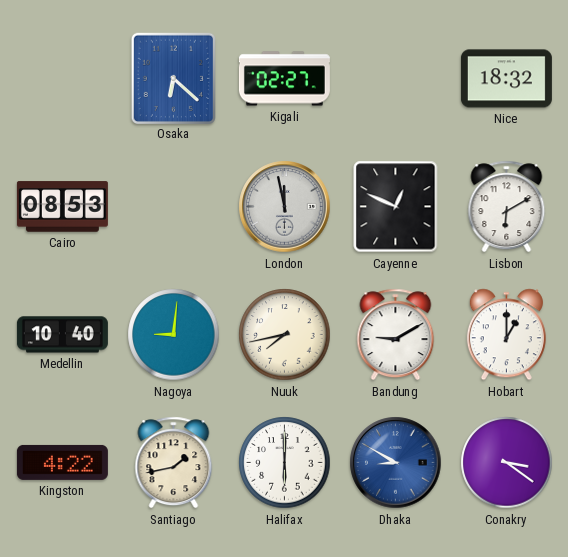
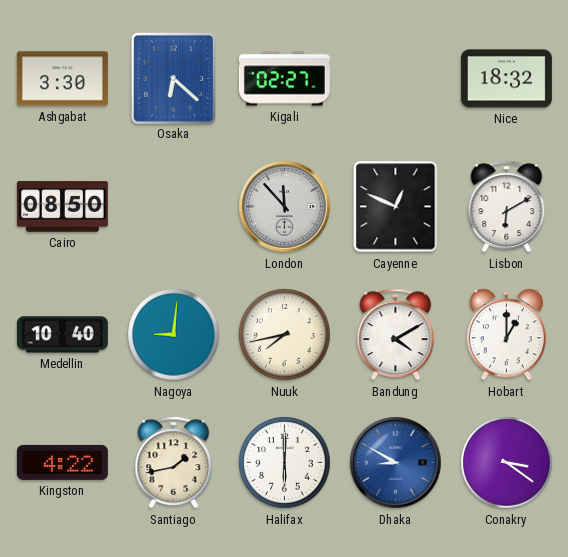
Ashgabat: none -> 3:30
Cairo: 08:53 -> 08:50
London: 11:58 -> 11:53
Bandung: 9:10 -> 4:10
